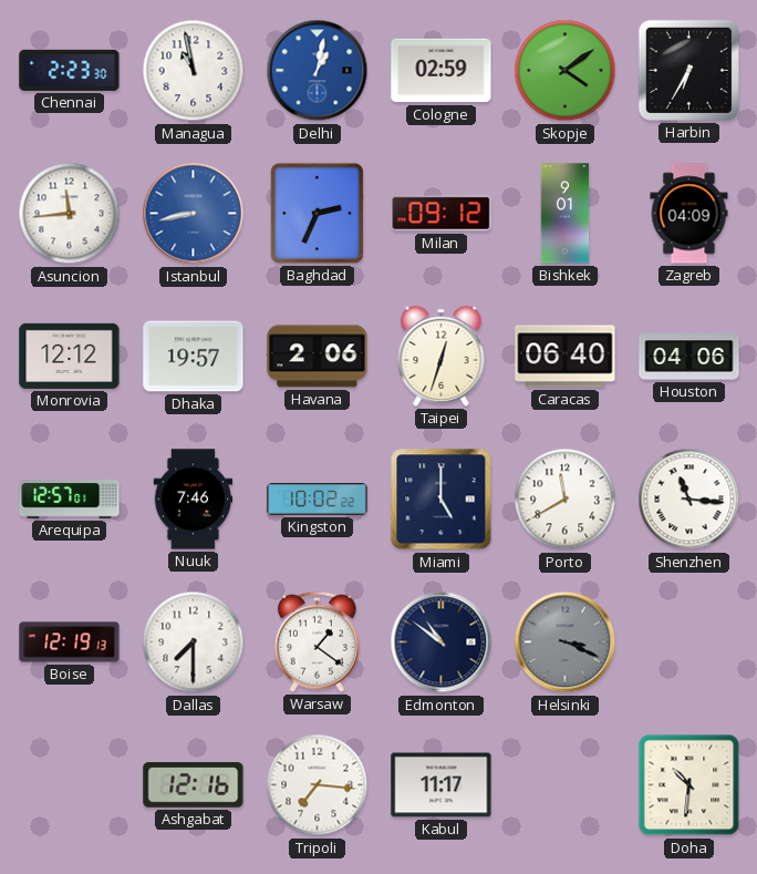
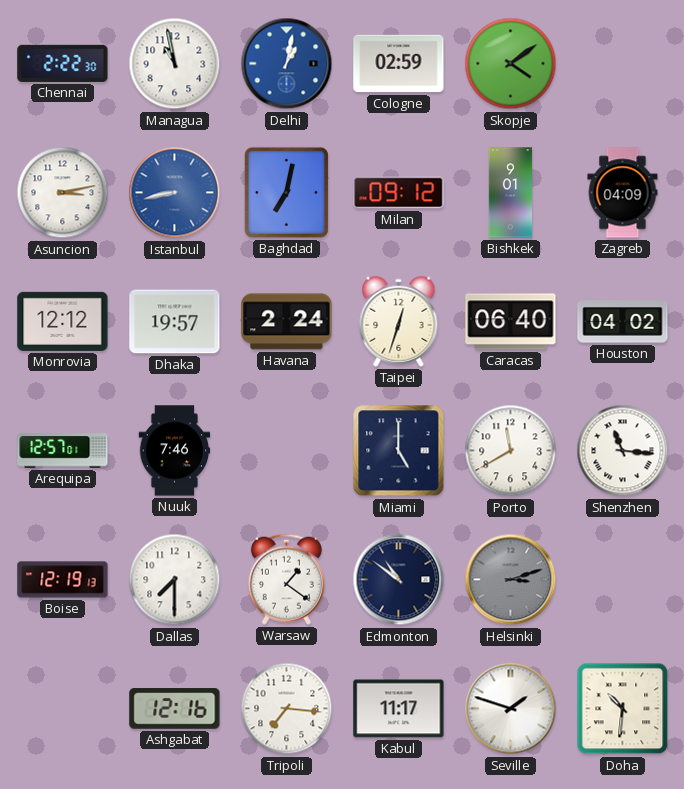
Chennai: 2:23 -> 2:22
Harbin: 6:35 -> none
Asuncion: 11:44 -> 3:13
Baghdad: 2:34 -> 7:02
Havana: 2:06 -> 2:24
Houston: 04:06 -> 04:02
Kingston: 10:02 -> none
Helsinki: 3:19 -> 3:12
Seville: none -> 1:48
